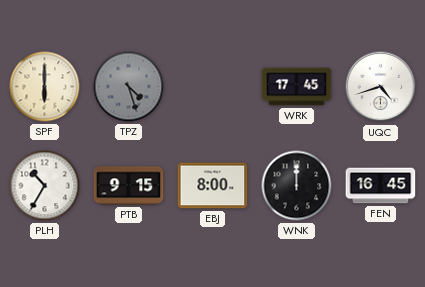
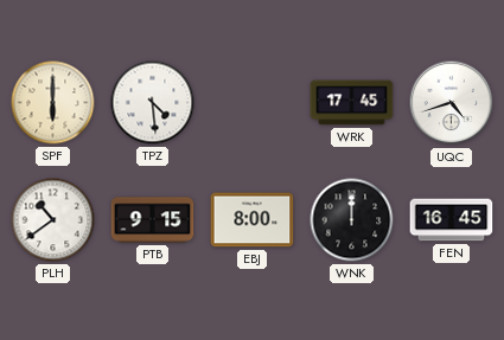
TPZ: 4:27 -> 4:29
TPZ dial: grey -> white
PLH: 10:35 -> 10:39
